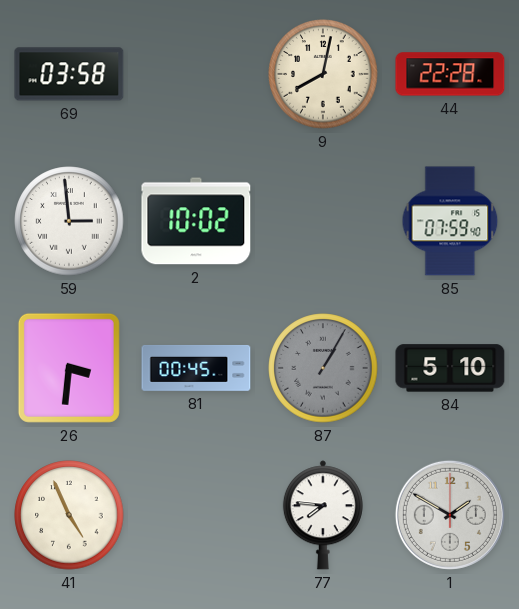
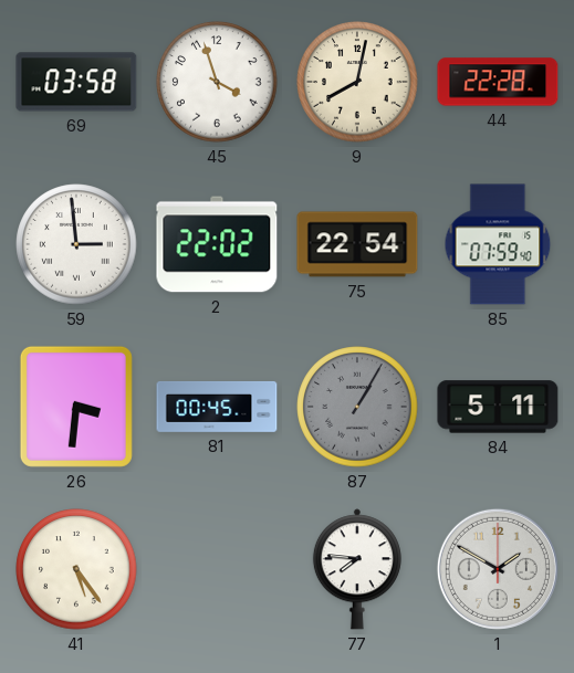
45: none -> 3:57
2: 10:02 -> 22:02
75: none -> 22:54
84: 5:10 -> 5:11
41: 4:56 -> 5:24
